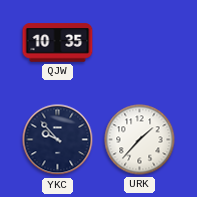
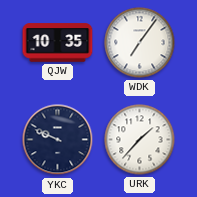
WDK: none -> 7:06
YKC: 9:53 -> 9:49
